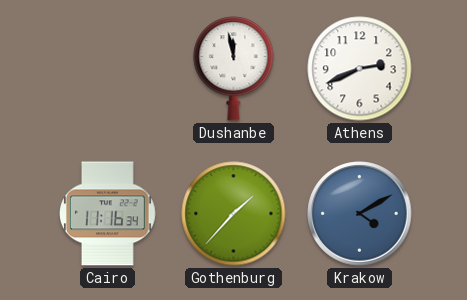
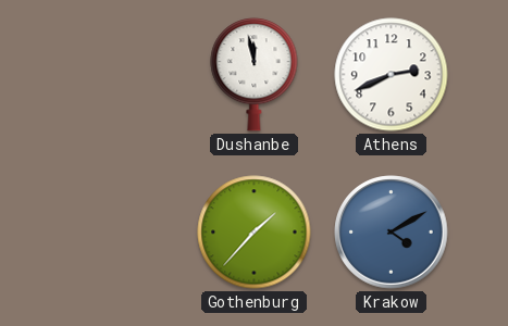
Cairo: 11:16 -> none
